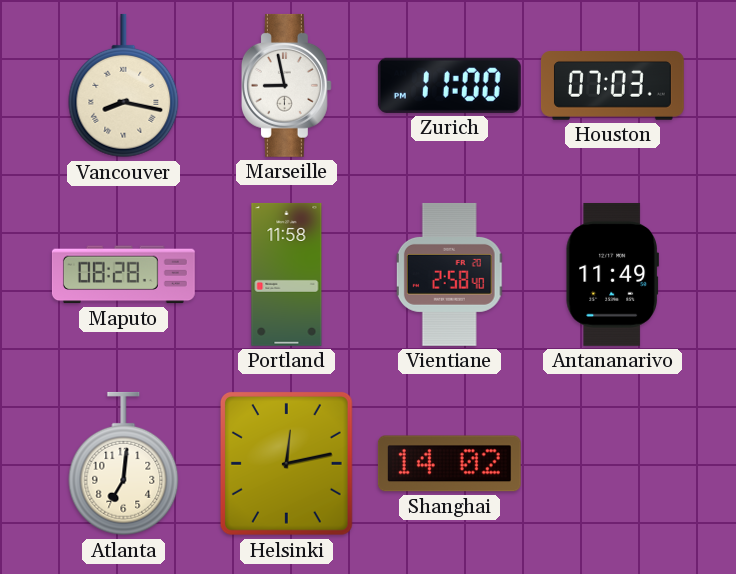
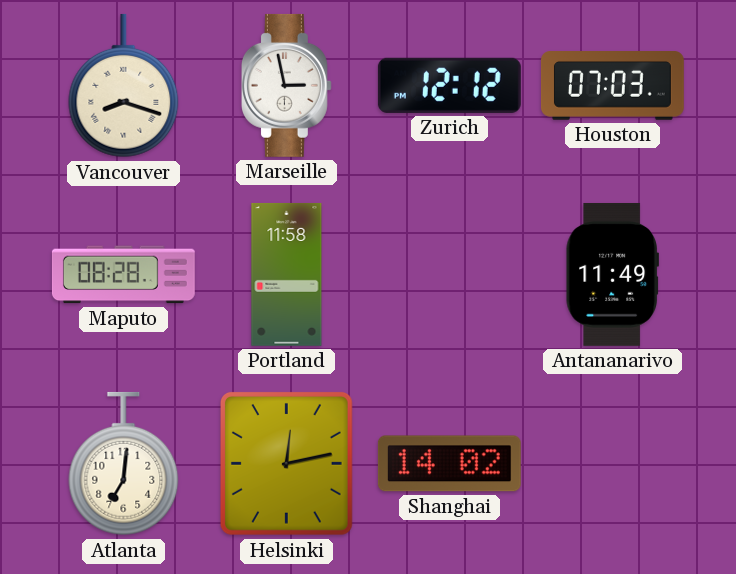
Vancouver: 8:17 -> 8:18
Marseille: 8:58 -> 2:58
Zurich: 11:00 -> 12:12
Vientiane: 2:58 -> none
